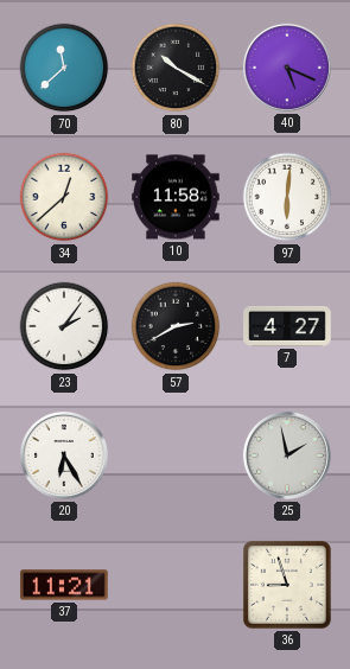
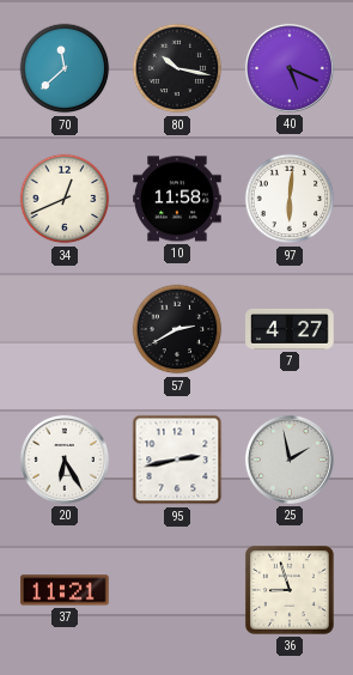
80: 10:20 -> 10:17
34: 12:38 -> 12:41
23: 2:06 -> none
95: none -> 2:43
